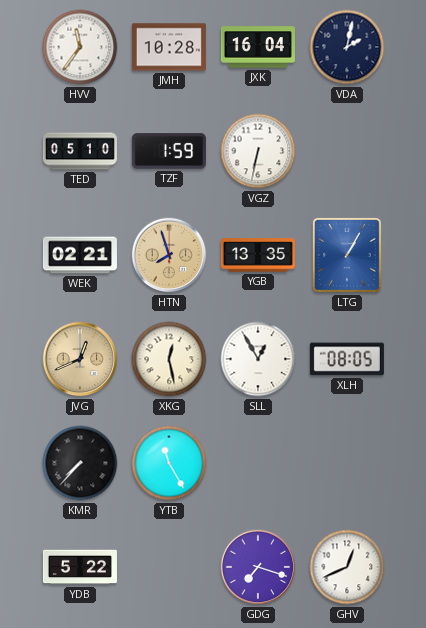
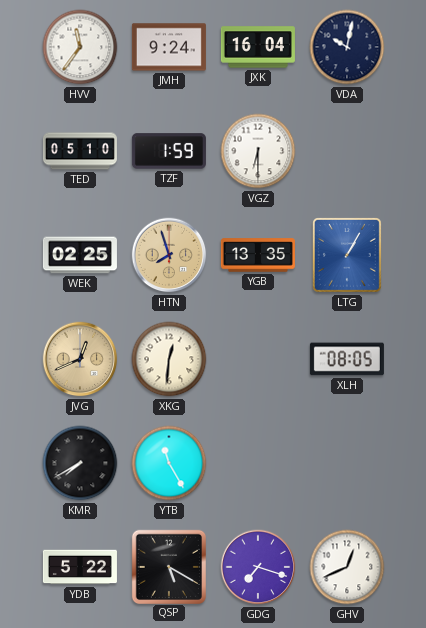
JMH: 10:28 -> 9:24
VDA: 2:02 -> 10:02
VGZ: 6:32 -> 6:30
WEK: 02:21 -> 02:25
XKG: 12:28 -> 12:31
SLL: 12:55 -> none
KMR: 7:37 -> 7:40
QSP: none -> 5:20
